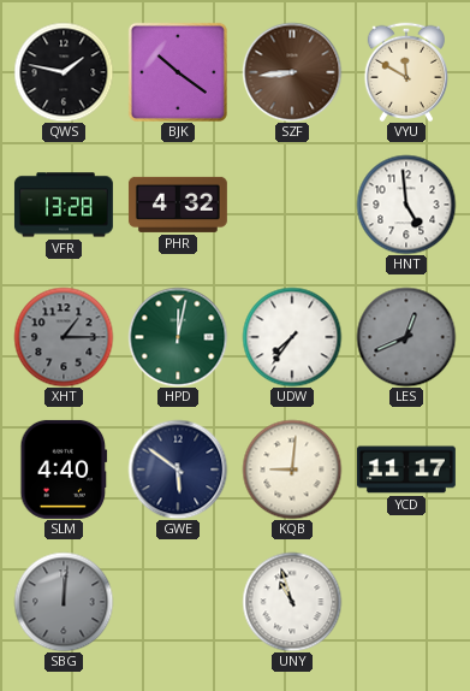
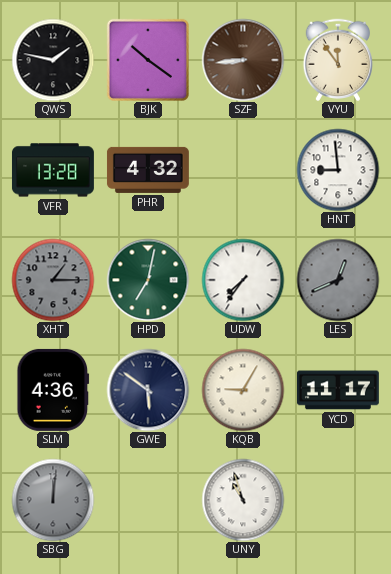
VYU: 11:50 -> 11:54
HNT: 4:59 -> 8:59
HPD: 12:02 -> 7:02
SLM: 4:40 -> 4:36
KQB: 9:01 -> 9:05
